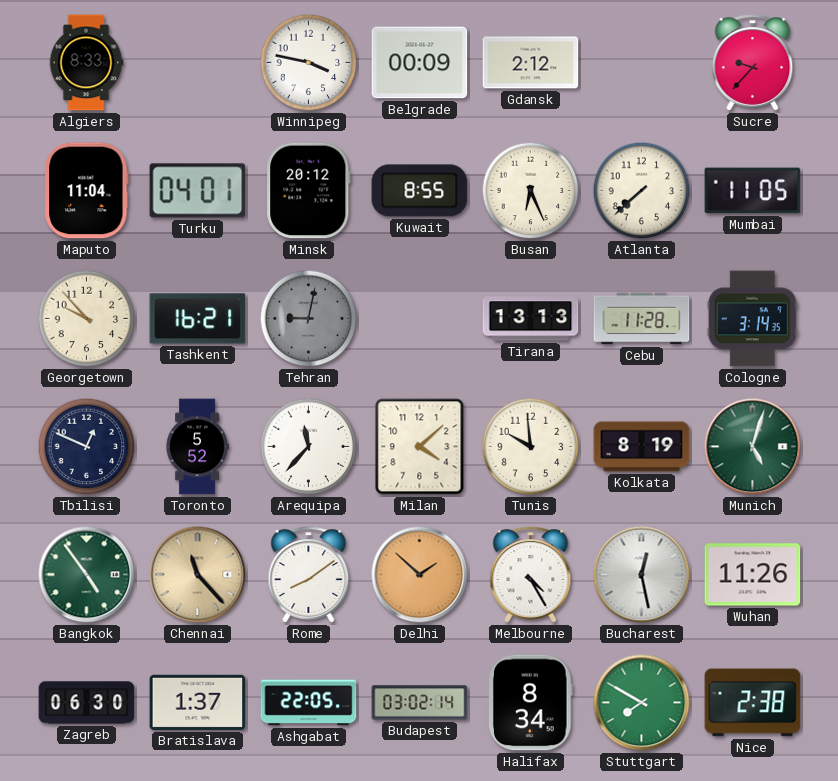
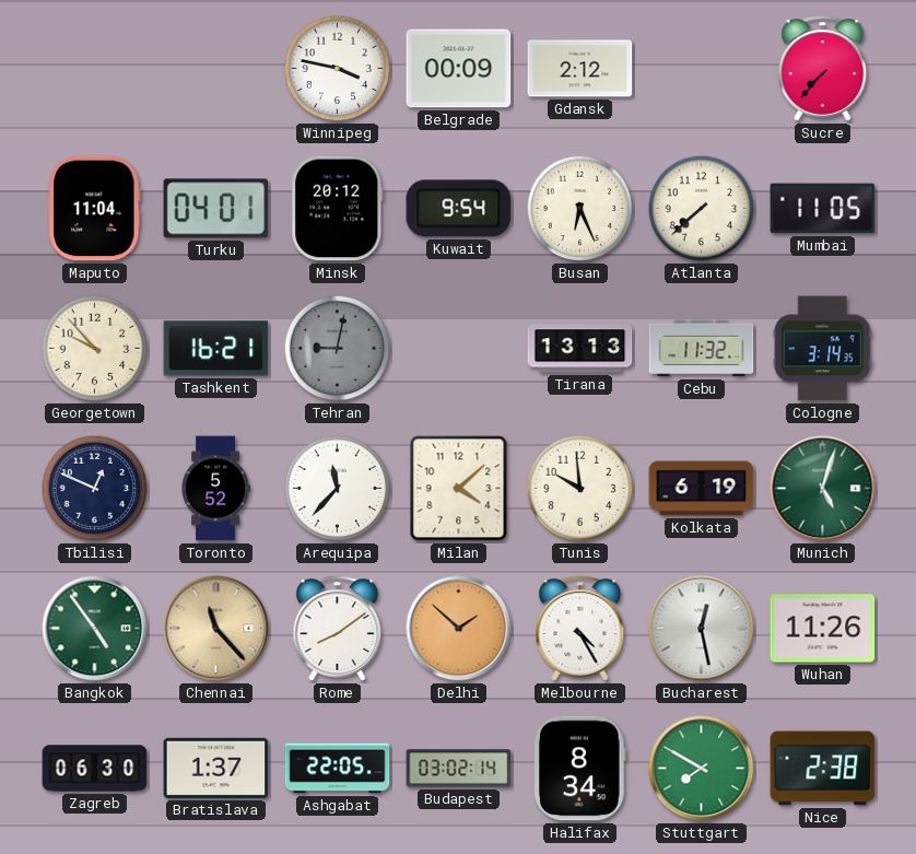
Algiers: 8:33 -> none
Sucre: 9:37 -> 7:37
Kuwait: 8:55 -> 9:54
Cebu: 11:28 -> 11:32
Kolkata: 8:19 -> 6:19
